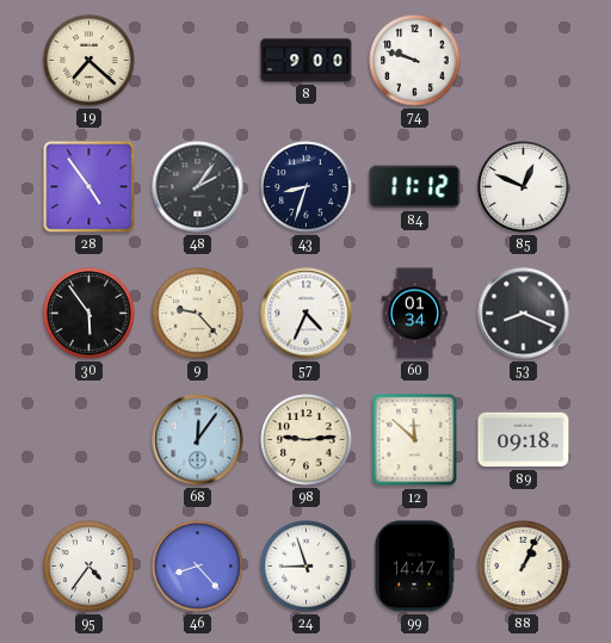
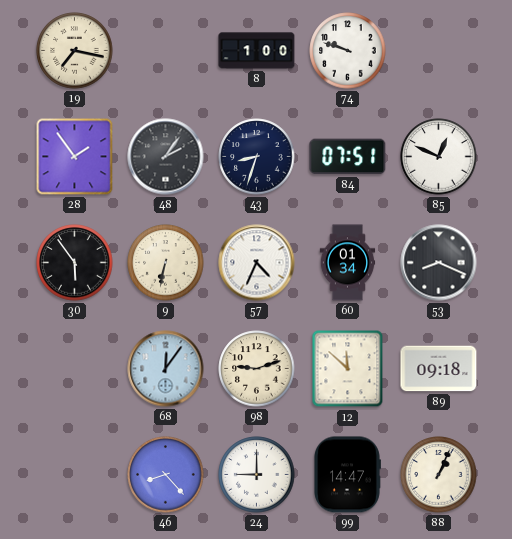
19: 7:22 -> 7:17
8: 9:00 -> 1:00
28: 4:54 -> 1:54
84: 11:12 -> 07:51
9: 9:23 -> 6:32
98: 9:14 -> 9:12
95: 4:36 -> none
24: 8:57 -> 9:00
